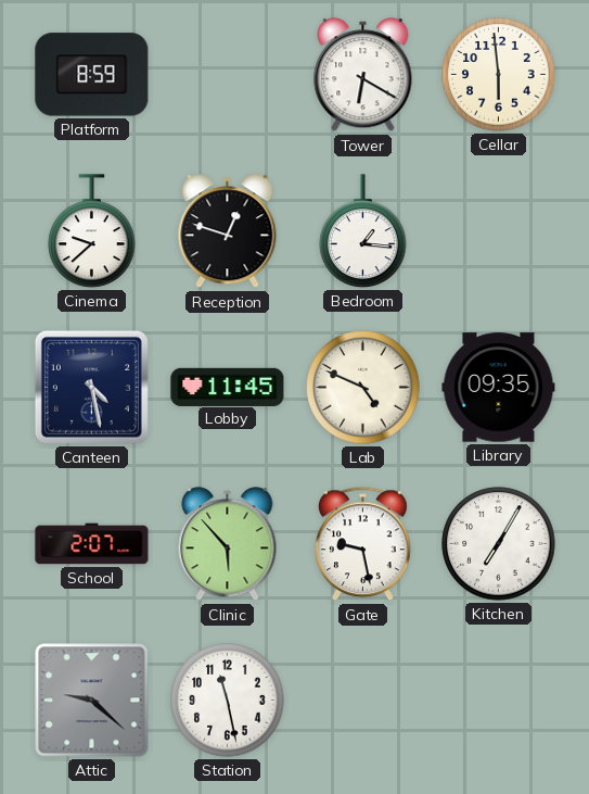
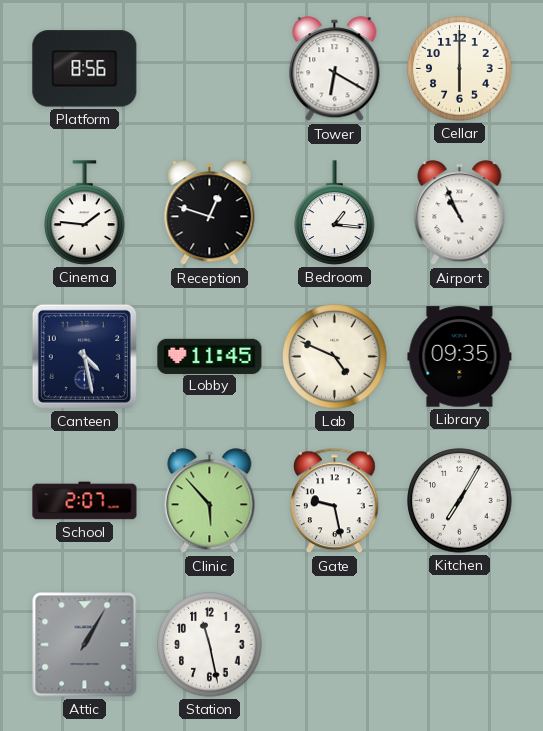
Platform: 8:59 -> 8:56
Cellar: 5:59 -> 6:00
Cinema: 9:38 -> 1:46
Airport: none -> 10:56
Attic: 9:22 -> 1:05
